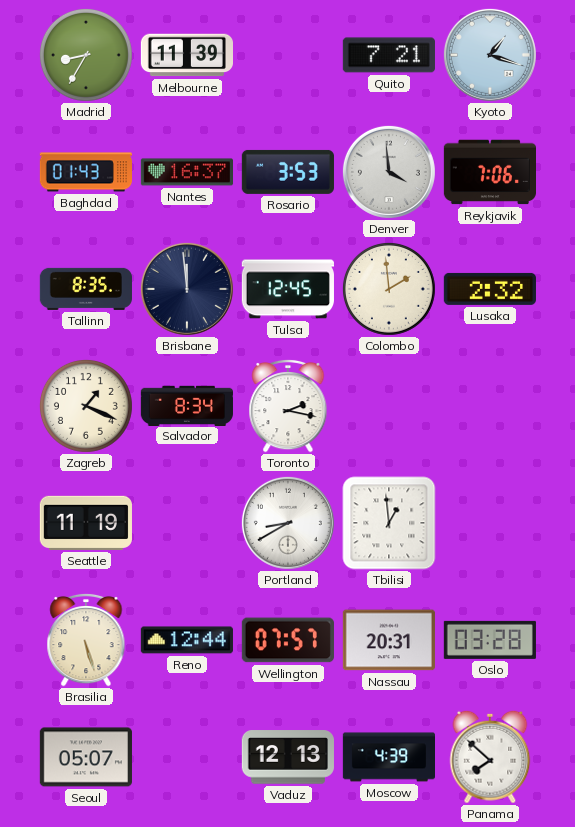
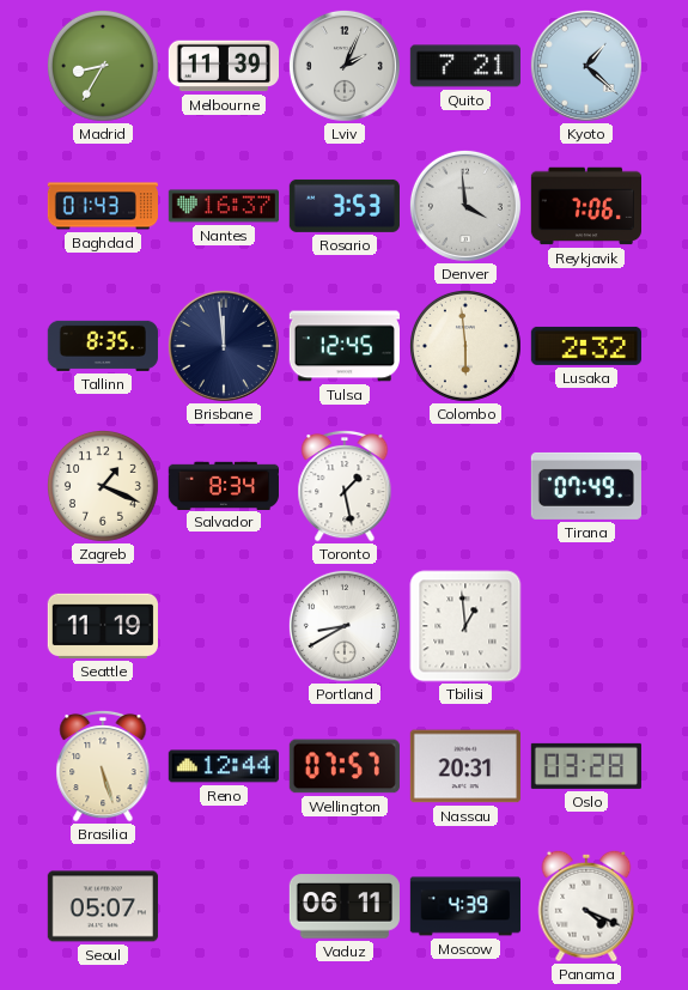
Lviv: none -> 2:04
Kyoto: 1:18 -> 1:22
Colombo: 1:59 -> 5:59
Toronto: 2:17 -> 1:28
Tirana: none -> 07:49
Vaduz: 12:13 -> 06:11
Panama: 7:52 -> 4:19
